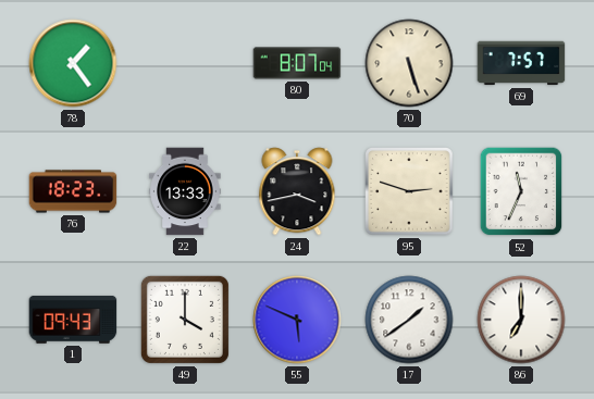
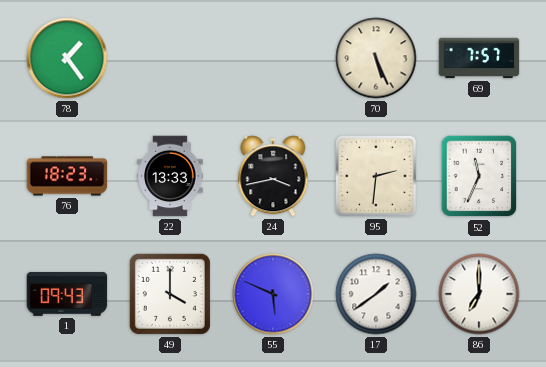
80: 8:07 -> none
70: 5:27 -> 5:26
95: 2:48 -> 2:31
